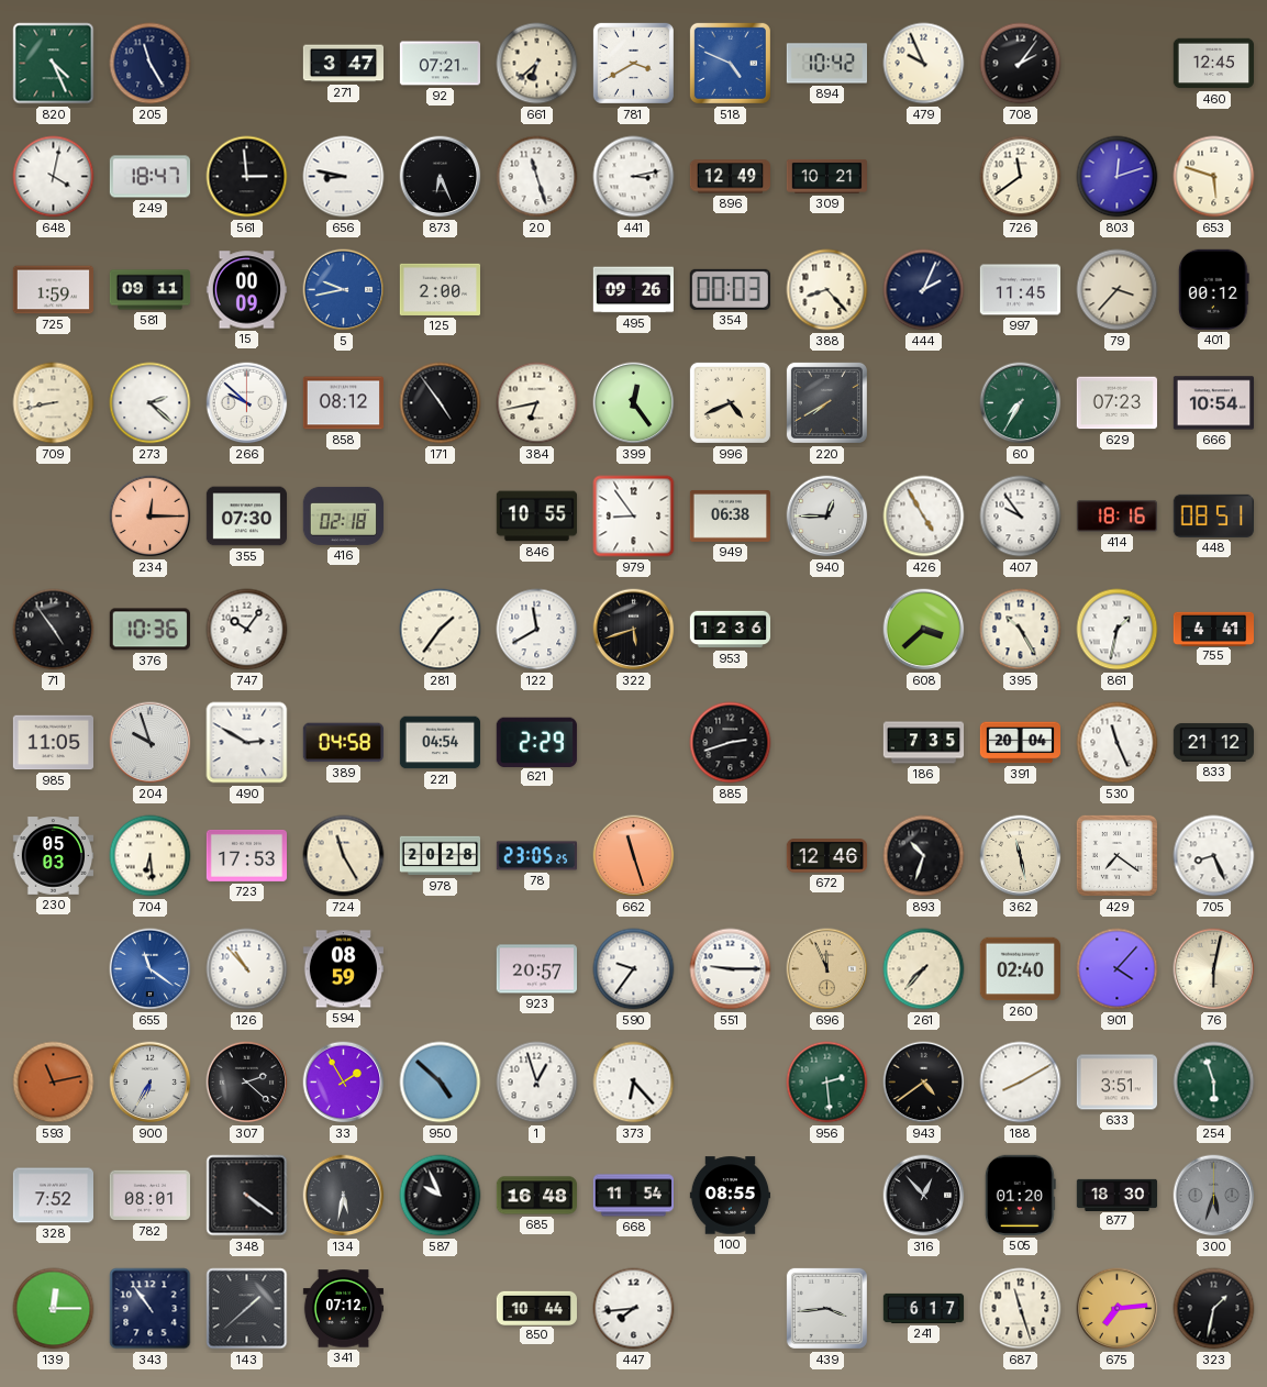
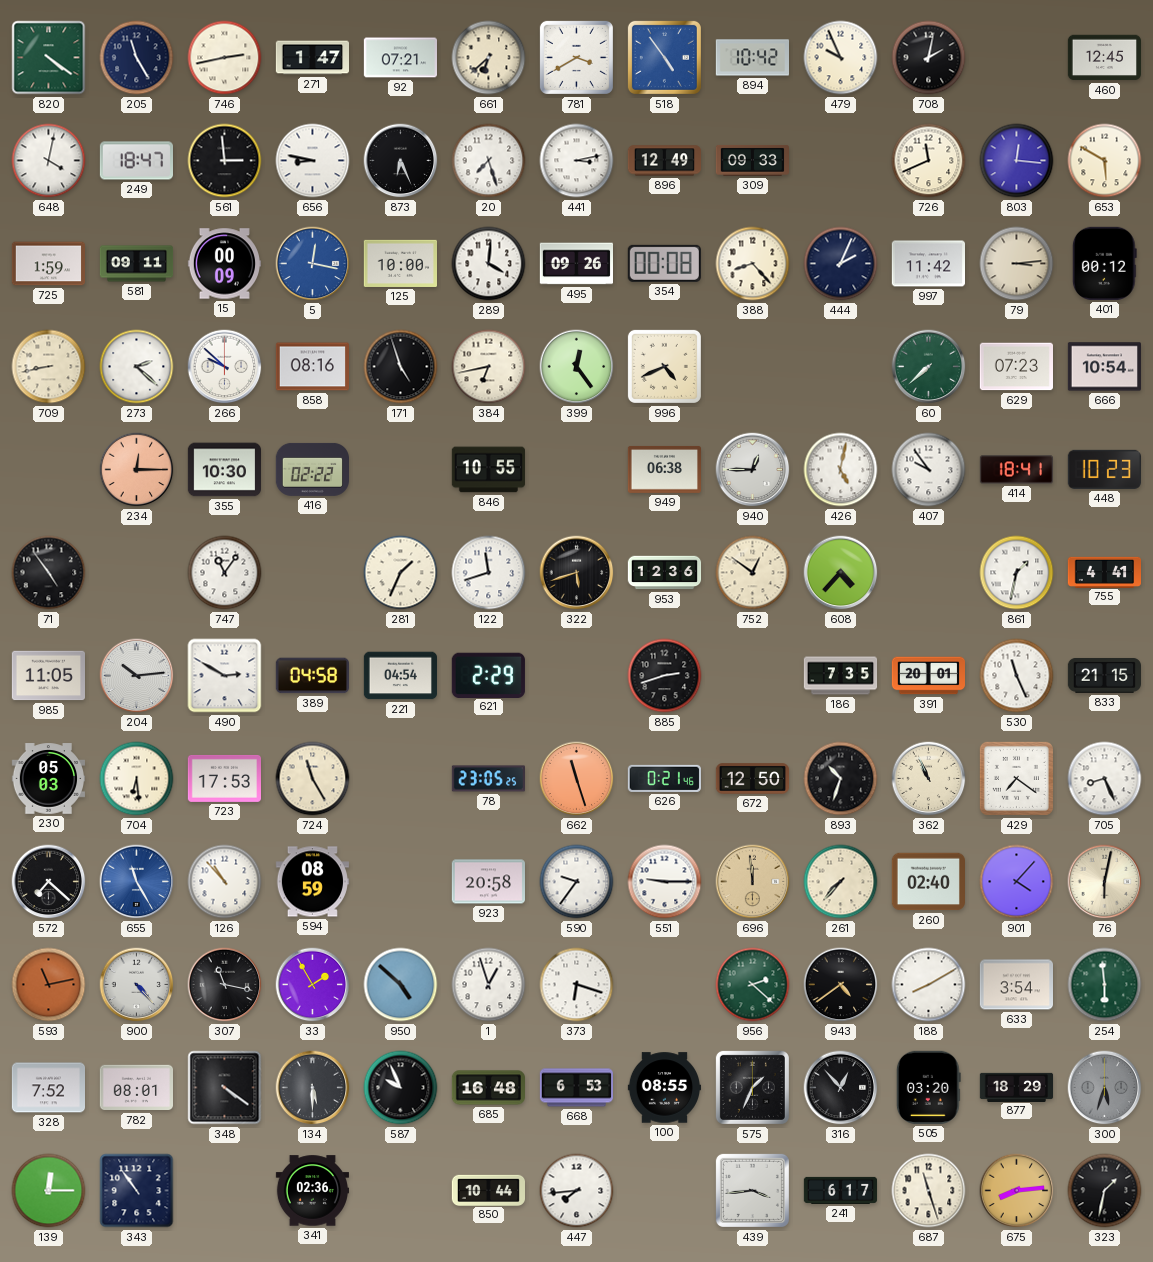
820: 4:26 -> 4:21
746: none -> 2:43
271: 3:47 -> 1:47
518: 4:49 -> 4:54
708: 2:06 -> 2:02
20: 11:27 -> 7:27
309: 10:21 -> 09:33
726: 11:39 -> 11:41
803: 12:12 -> 12:16
653: 5:48 -> 5:50
5: 9:43 -> 12:17
125: 2:00 -> 10:00
289: none -> 4:01
354: 00:03 -> 00:08
997: 11:45 -> 11:42
79: 3:37 -> 3:14
858: 08:12 -> 08:16
171: 4:54 -> 4:57
220: 7:40 -> none
60: 7:35 -> 7:38
355: 07:30 -> 10:30
416: 02:18 -> 02:22
979: 8:54 -> none
426: 4:55 -> 5:02
414: 18:16 -> 18:41
448: 08:51 -> 10:23
376: 10:36 -> none
747: 10:06 -> 11:06
281: 1:36 -> 1:34
122: 11:40 -> 11:42
752: none -> 12:51
608: 3:38 -> 4:37
395: 10:25 -> none
204: 9:57 -> 10:14
391: 20:04 -> 20:01
833: 21:12 -> 21:15
978: 20:28 -> none
626: none -> 0:21
672: 12:46 -> 12:50
362: 11:28 -> 10:56
572: none -> 7:22
655: 11:21 -> 11:25
923: 20:57 -> 20:58
696: 11:56 -> 11:59
900: 6:35 -> 4:23
307: 2:22 -> 11:17
373: 6:23 -> 6:18
956: 2:29 -> 2:22
633: 3:51 -> 3:54
254: 5:57 -> 5:59
134: 5:32 -> 5:30
668: 11:54 -> 6:53
575: none -> 1:34
505: 01:20 -> 03:20
877: 18:30 -> 18:29
143: 1:38 -> none
341: 07:12 -> 02:36
675: 7:14 -> 8:14
